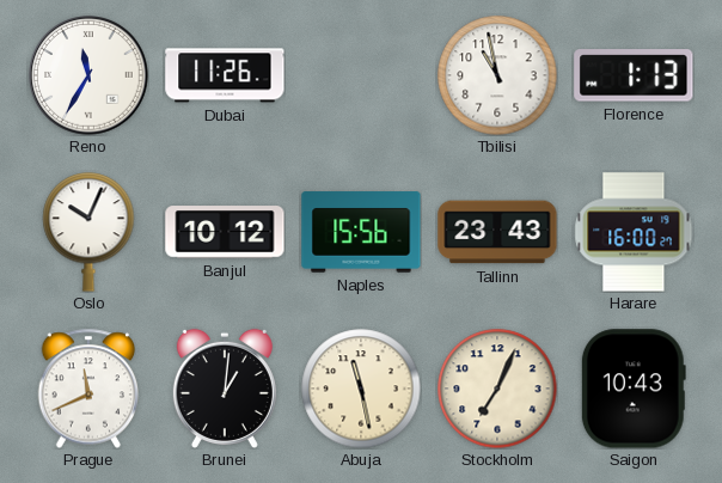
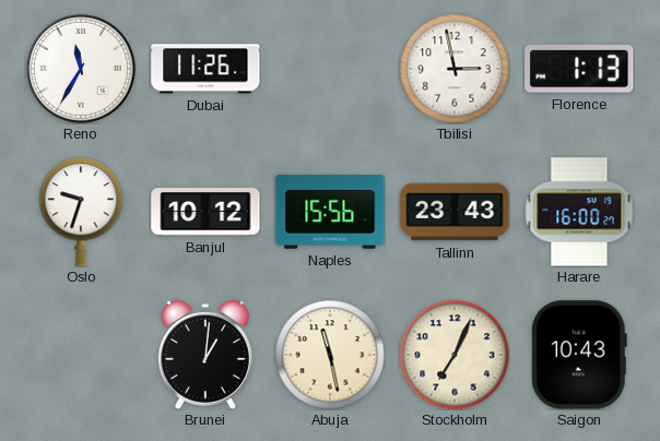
Tbilisi: 10:58 -> 2:58
Oslo: 10:04 -> 9:33
Prague: 11:41 -> none
